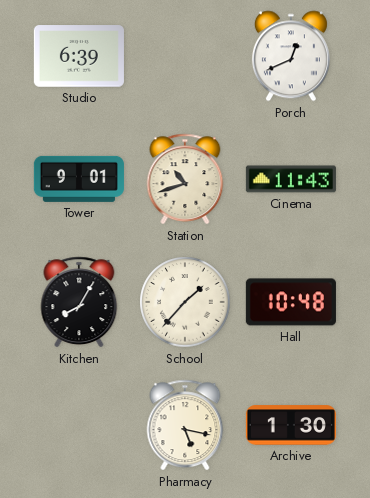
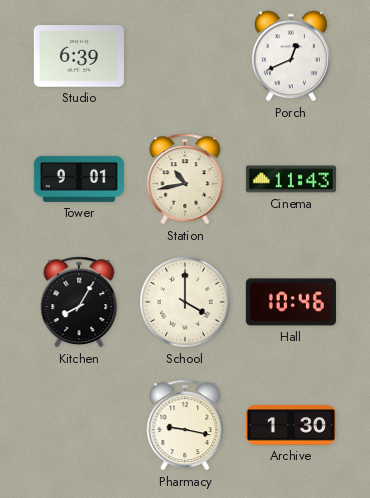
Station: 10:42 -> 10:43
School: 1:37 -> 4:00
Hall: 10:48 -> 10:46
Pharmacy: 5:17 -> 9:17
